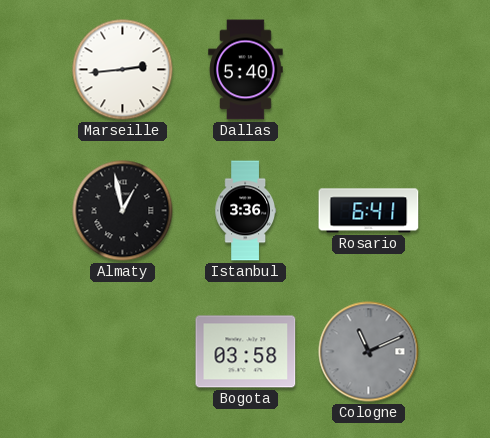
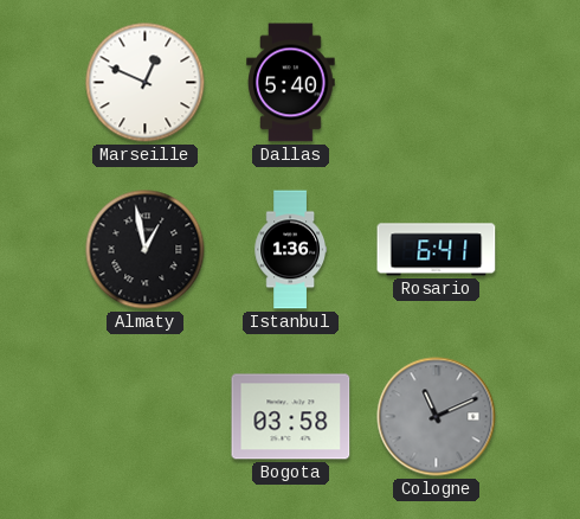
Marseille: 2:44 -> 12:49
Istanbul: 3:36 -> 1:36
